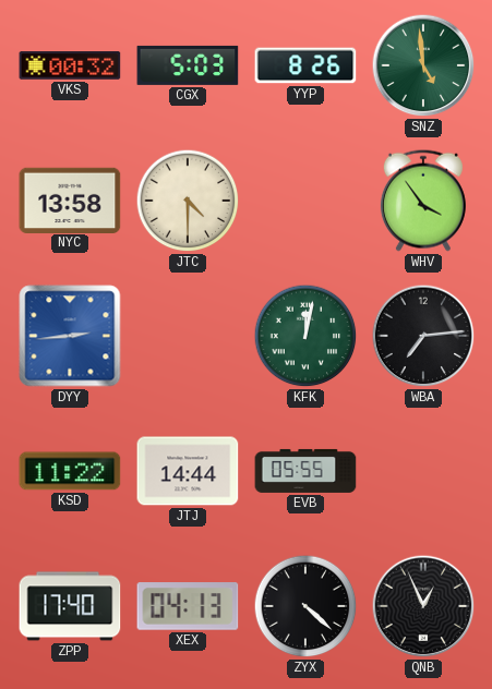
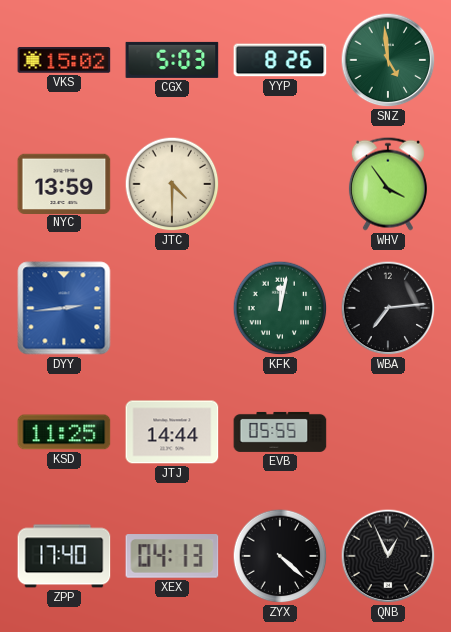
VKS: 00:32 -> 15:02
NYC: 13:58 -> 13:59
KSD: 11:22 -> 11:25
